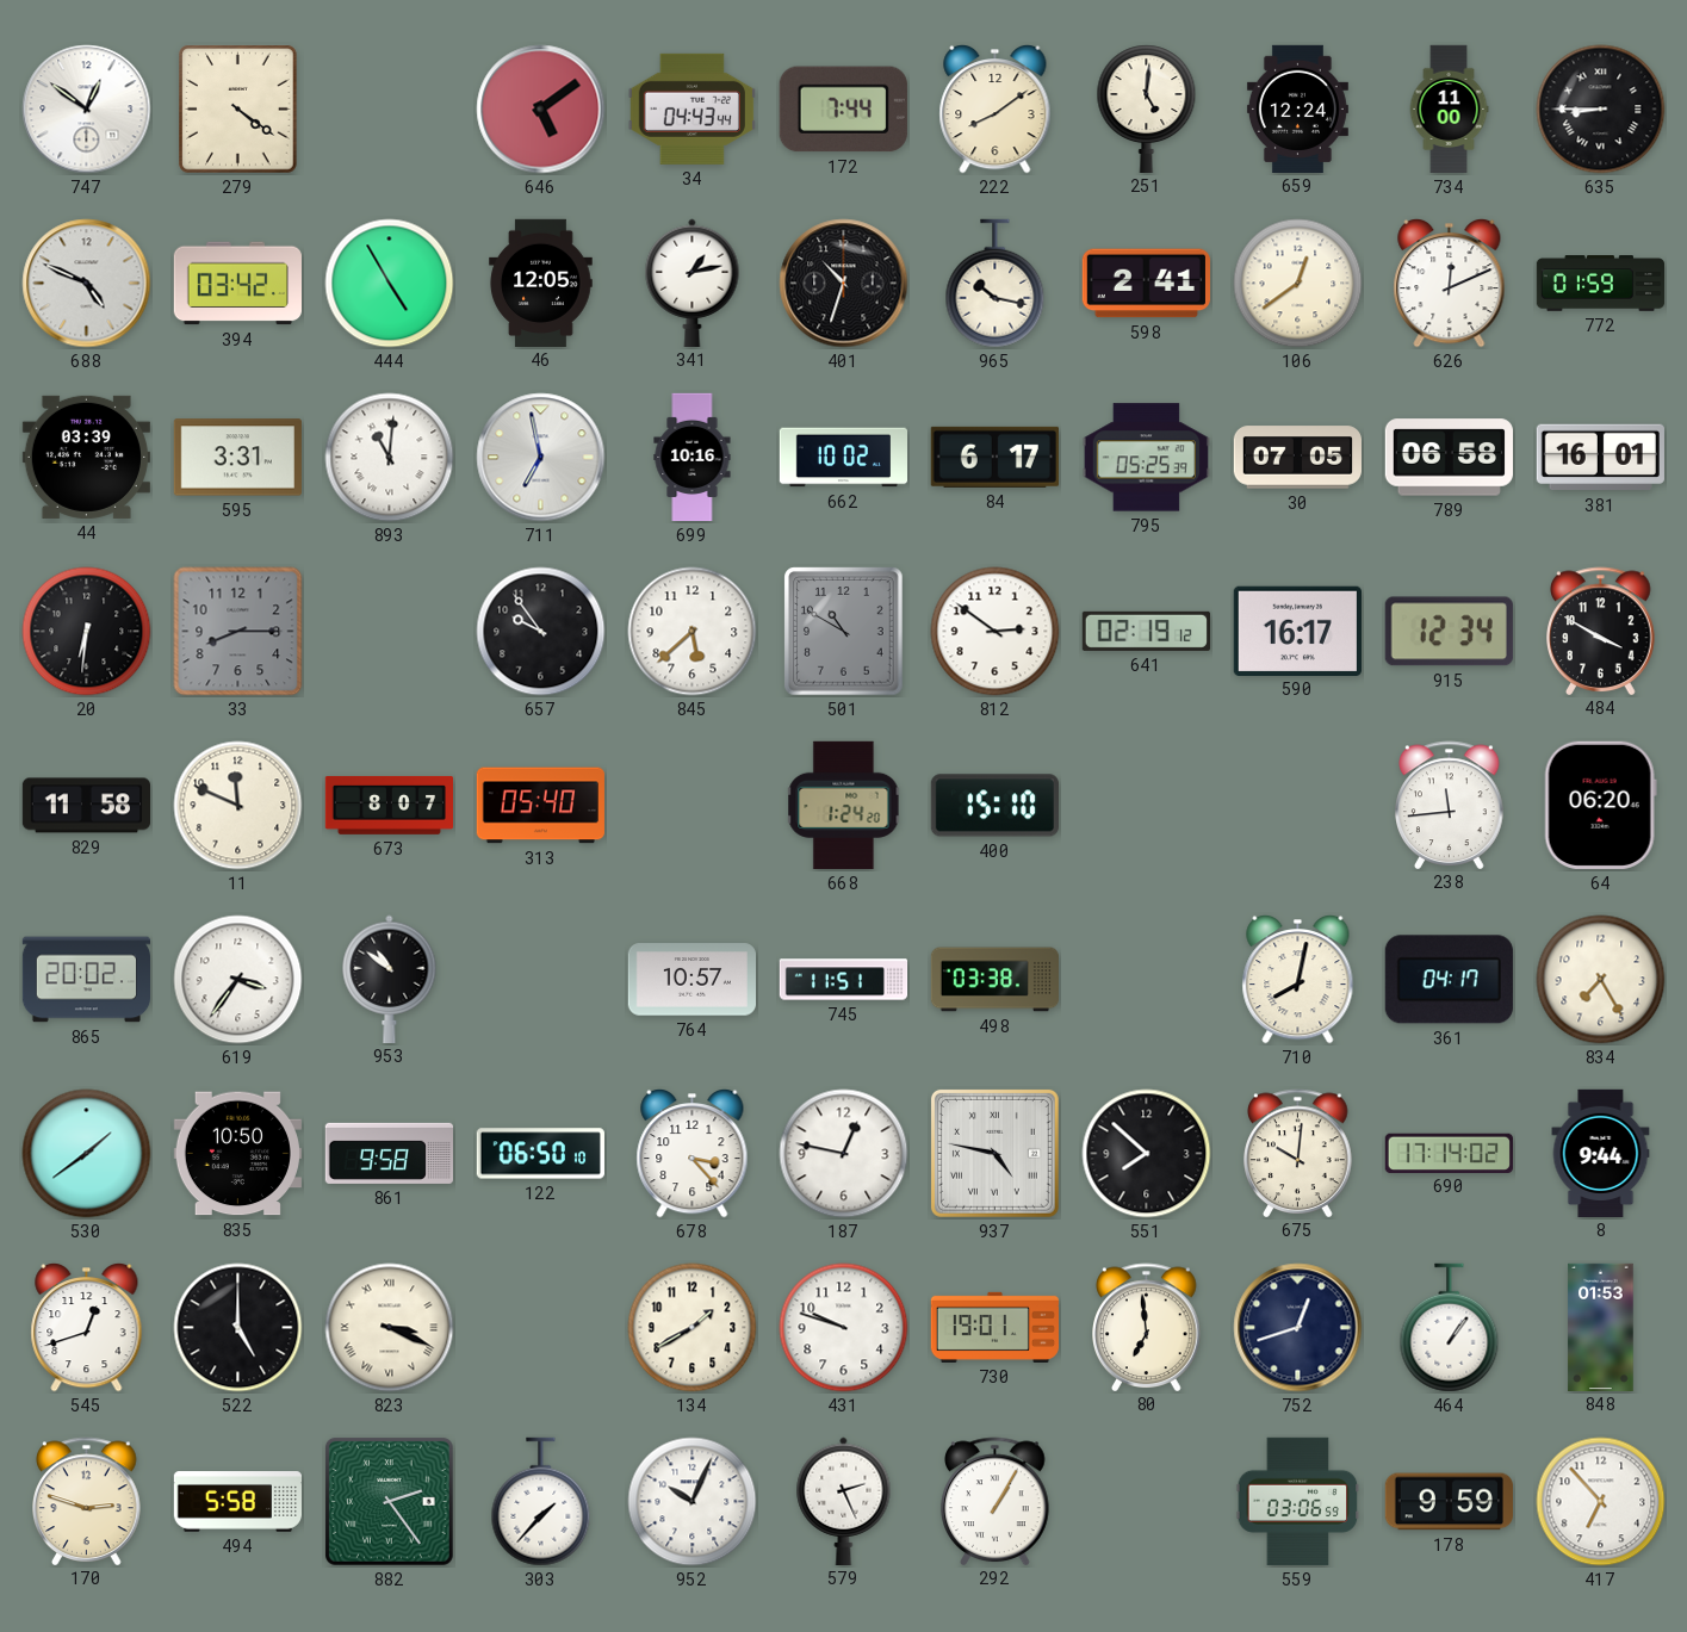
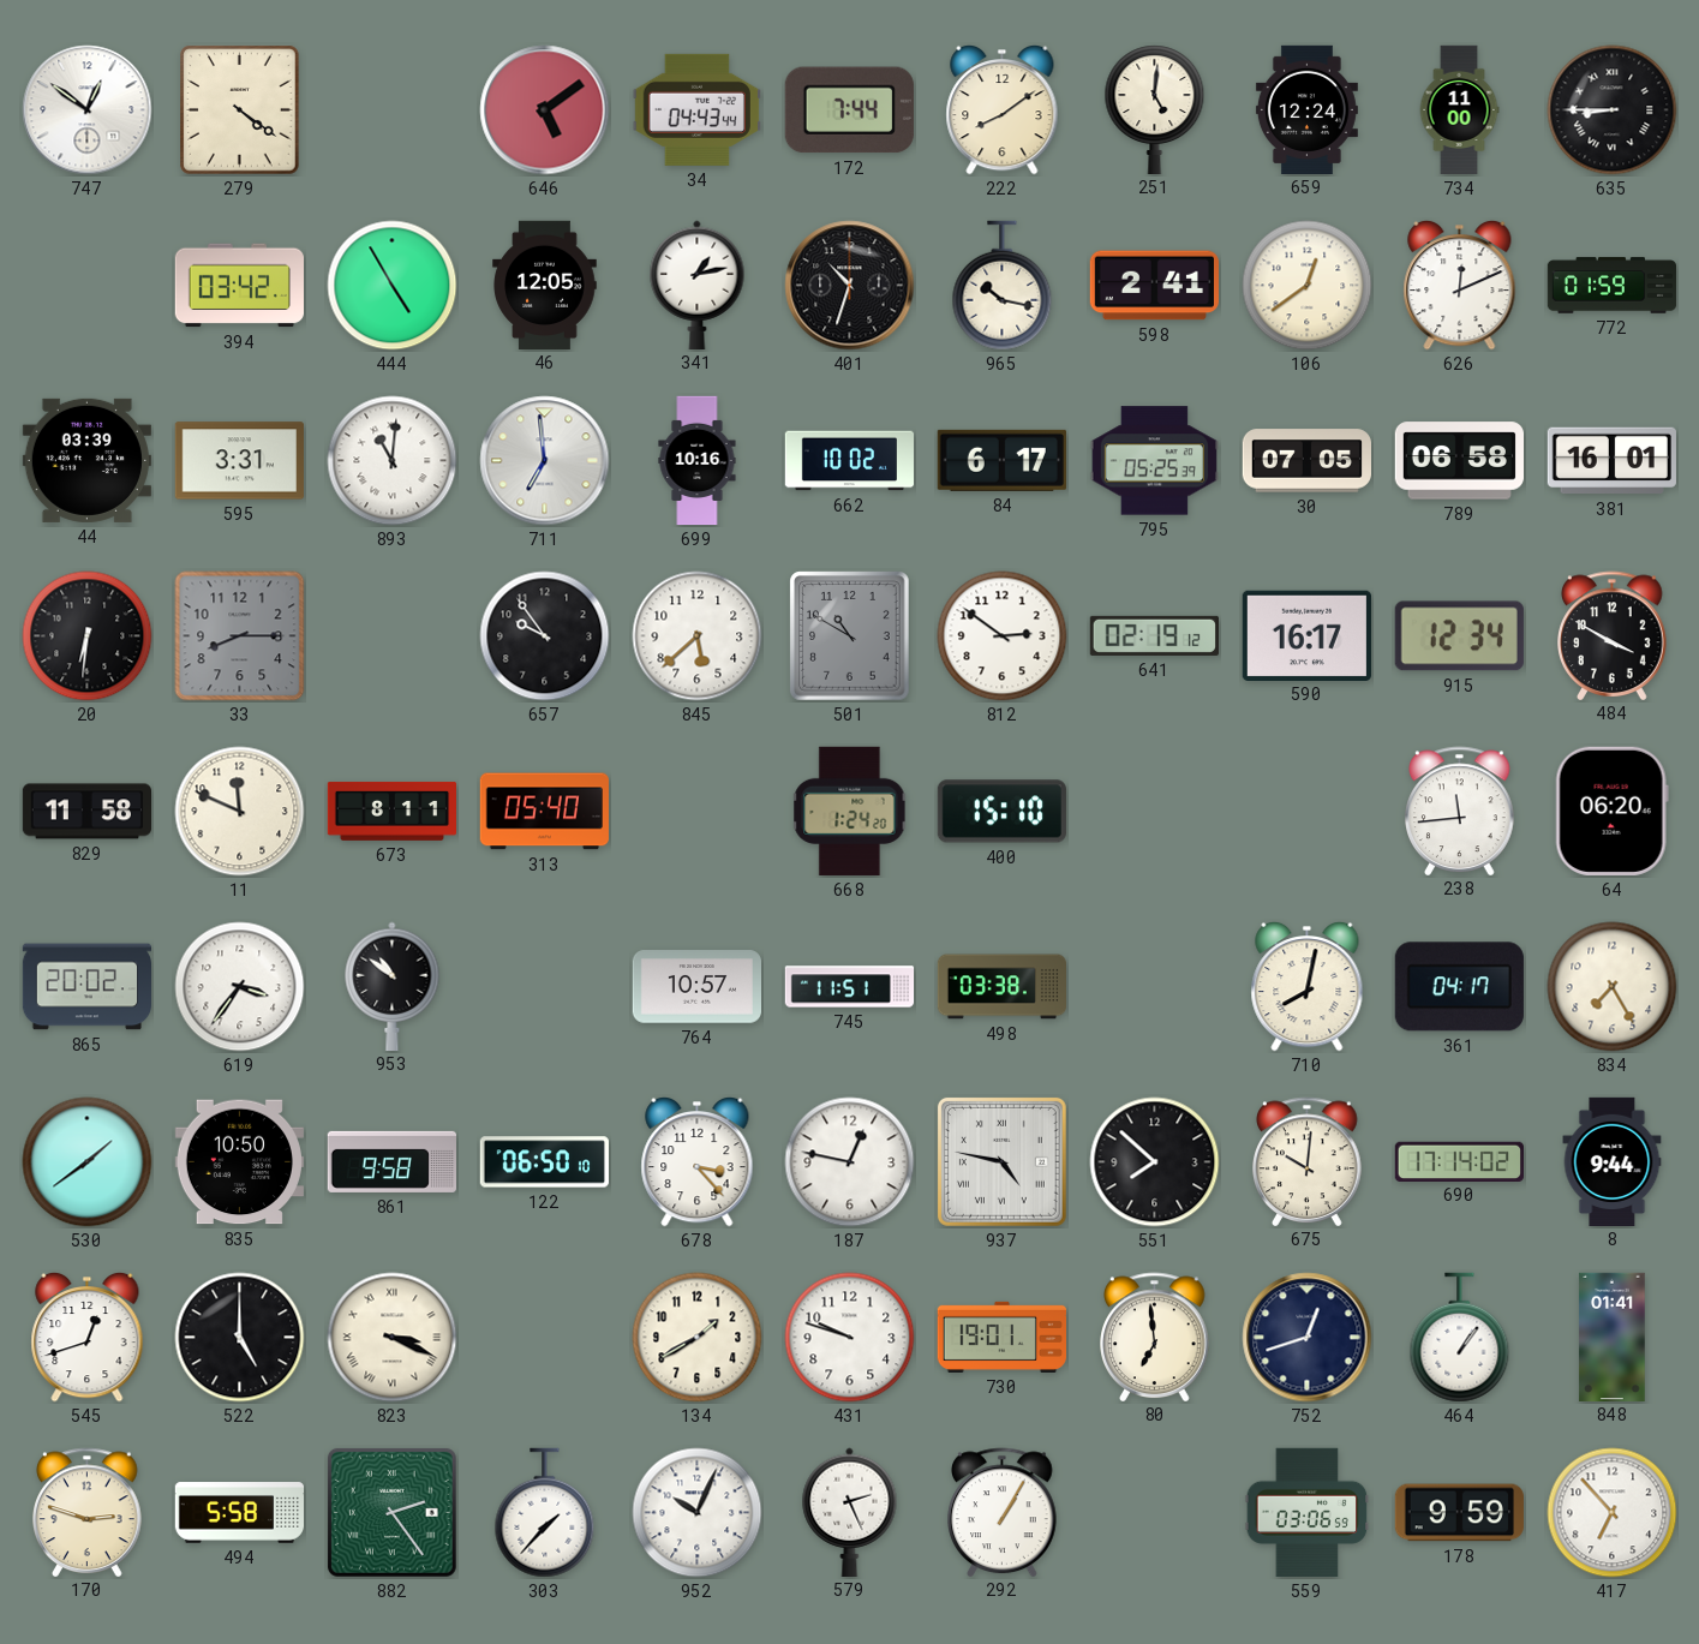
688: 4:49 -> none
711: 6:58 -> 6:59
673: 8:07 -> 8:11
848: 01:53 -> 01:41
